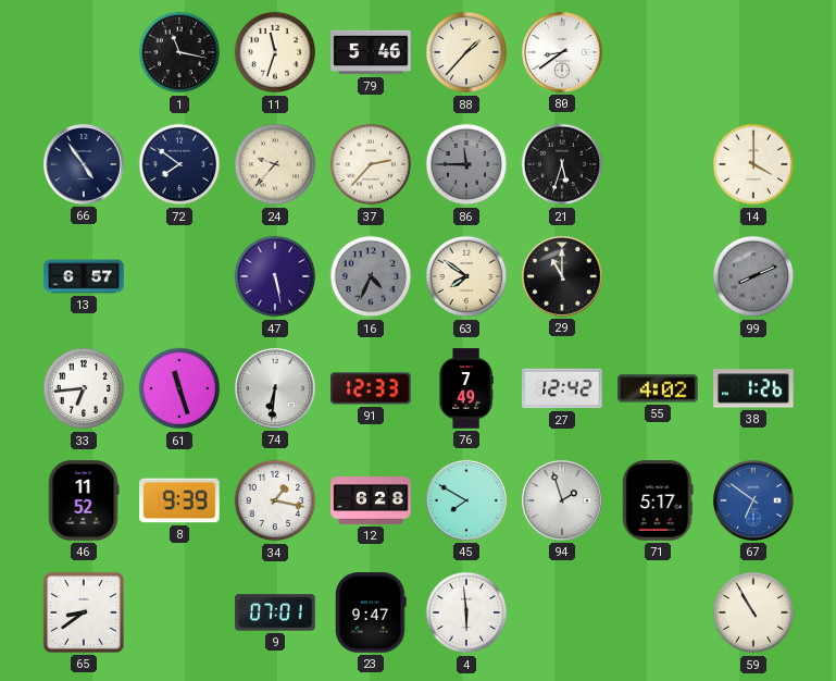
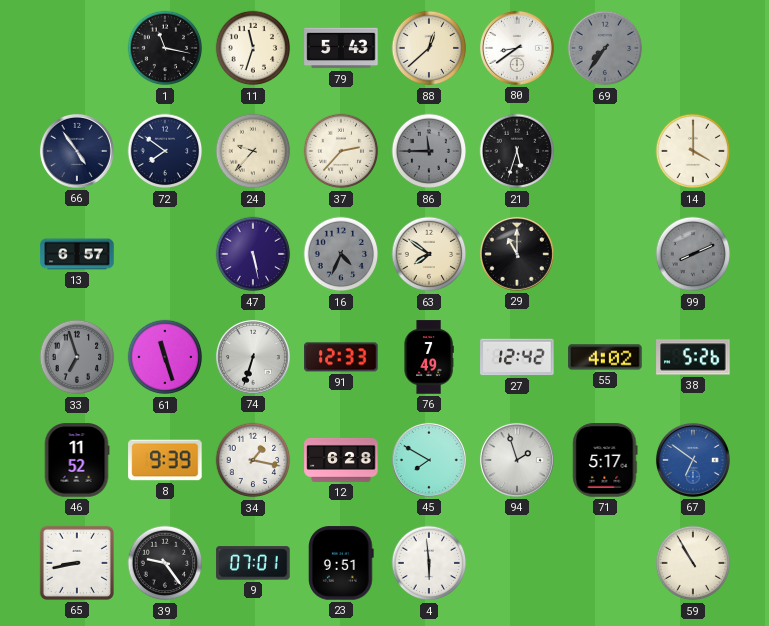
79: 5:46 -> 5:43
88: 1:37 -> 12:38
69: none -> 7:36
33: 6:44 -> 6:57
33 dial: white -> grey
74: 6:31 -> 6:33
38: 1:26 -> 5:26
65: 8:39 -> 8:43
39: none -> 9:24
23: 9:47 -> 9:51
